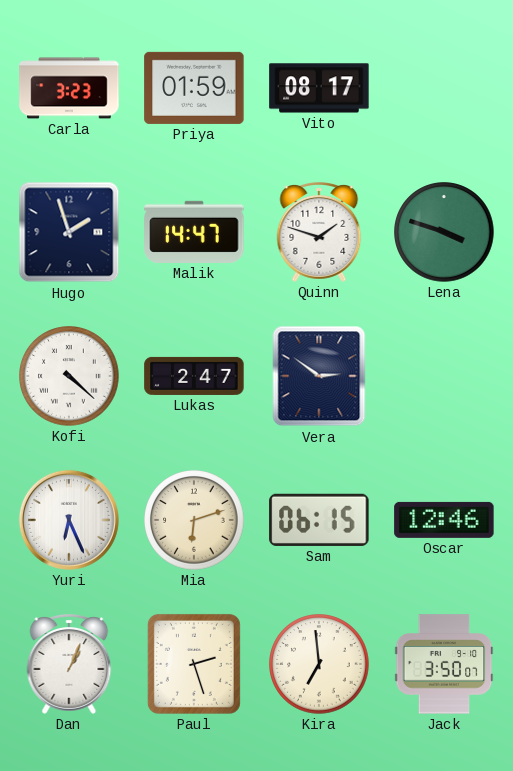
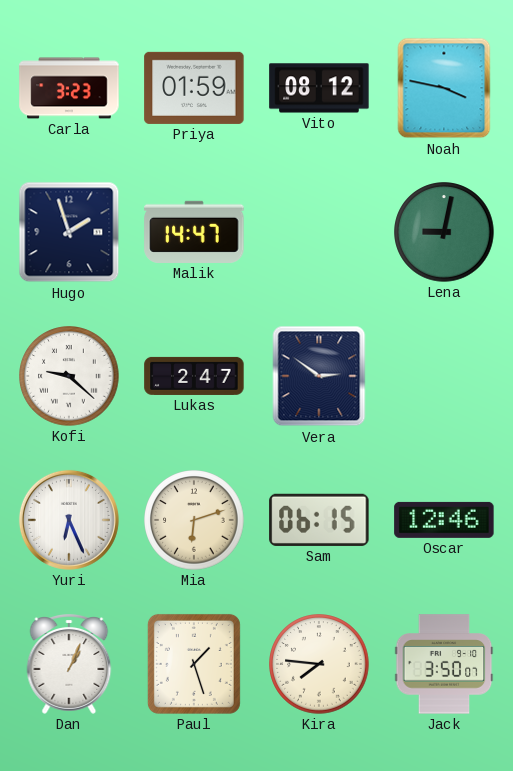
Vito: 08:17 -> 08:12
Noah: none -> 3:47
Quinn: 1:48 -> none
Lena: 3:48 -> 9:02
Kofi: 4:22 -> 9:22
Paul: 2:27 -> 1:27
Kira: 6:59 -> 7:46
